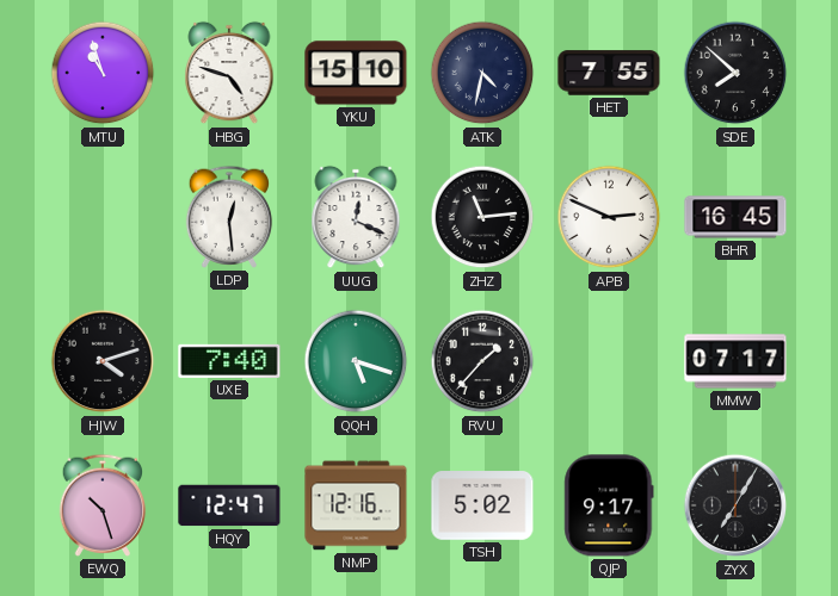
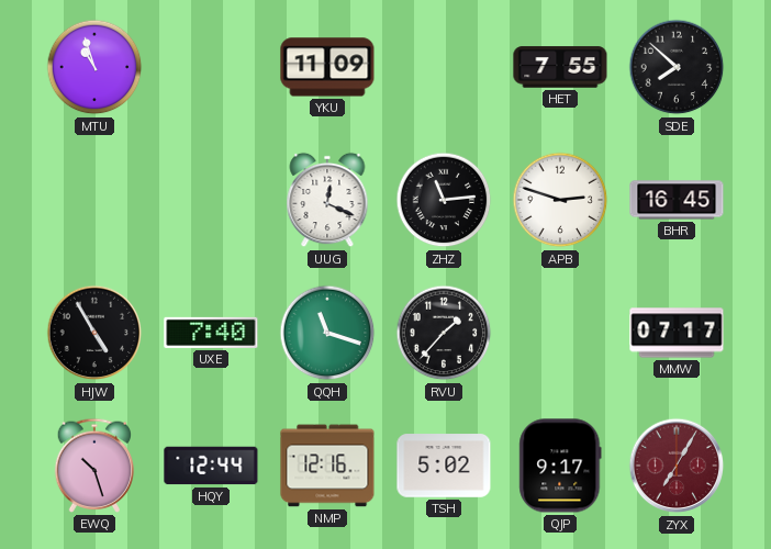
HBG: 4:48 -> none
YKU: 15:10 -> 11:09
ATK: 4:32 -> none
LDP: 12:29 -> none
APB: 2:49 -> 2:48
HJW: 4:12 -> 4:55
QQH: 5:18 -> 11:18
HQY: 12:47 -> 12:44
ZYX dial: black -> burgundy
